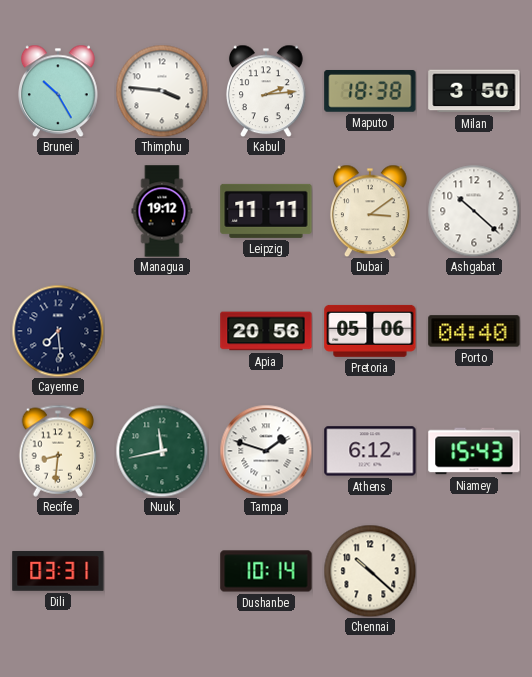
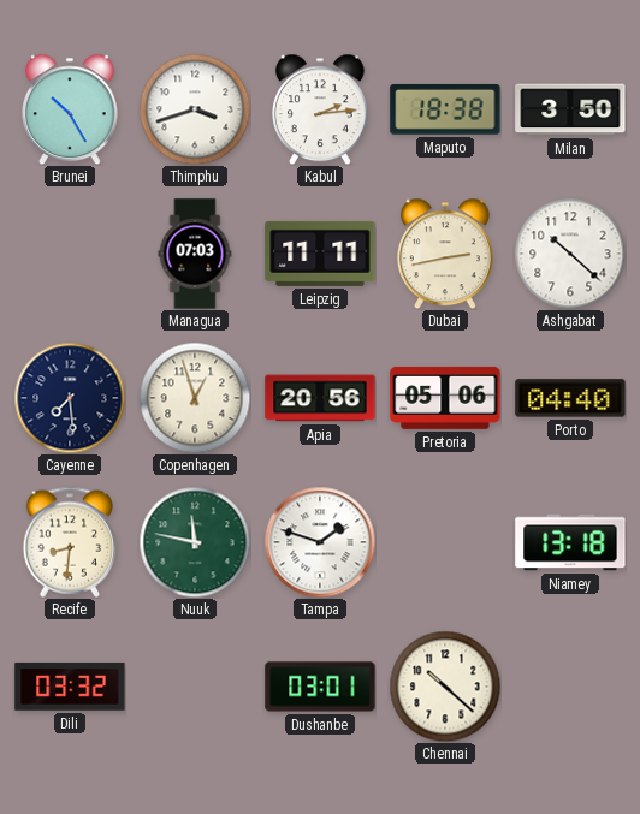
Thimphu: 3:46 -> 3:42
Managua: 19:12 -> 07:03
Dubai: 3:09 -> 2:43
Copenhagen: none -> 12:57
Nuuk: 11:43 -> 11:47
Athens: 6:12 -> none
Niamey: 15:43 -> 13:18
Dili: 03:31 -> 03:32
Dushanbe: 10:14 -> 03:01
